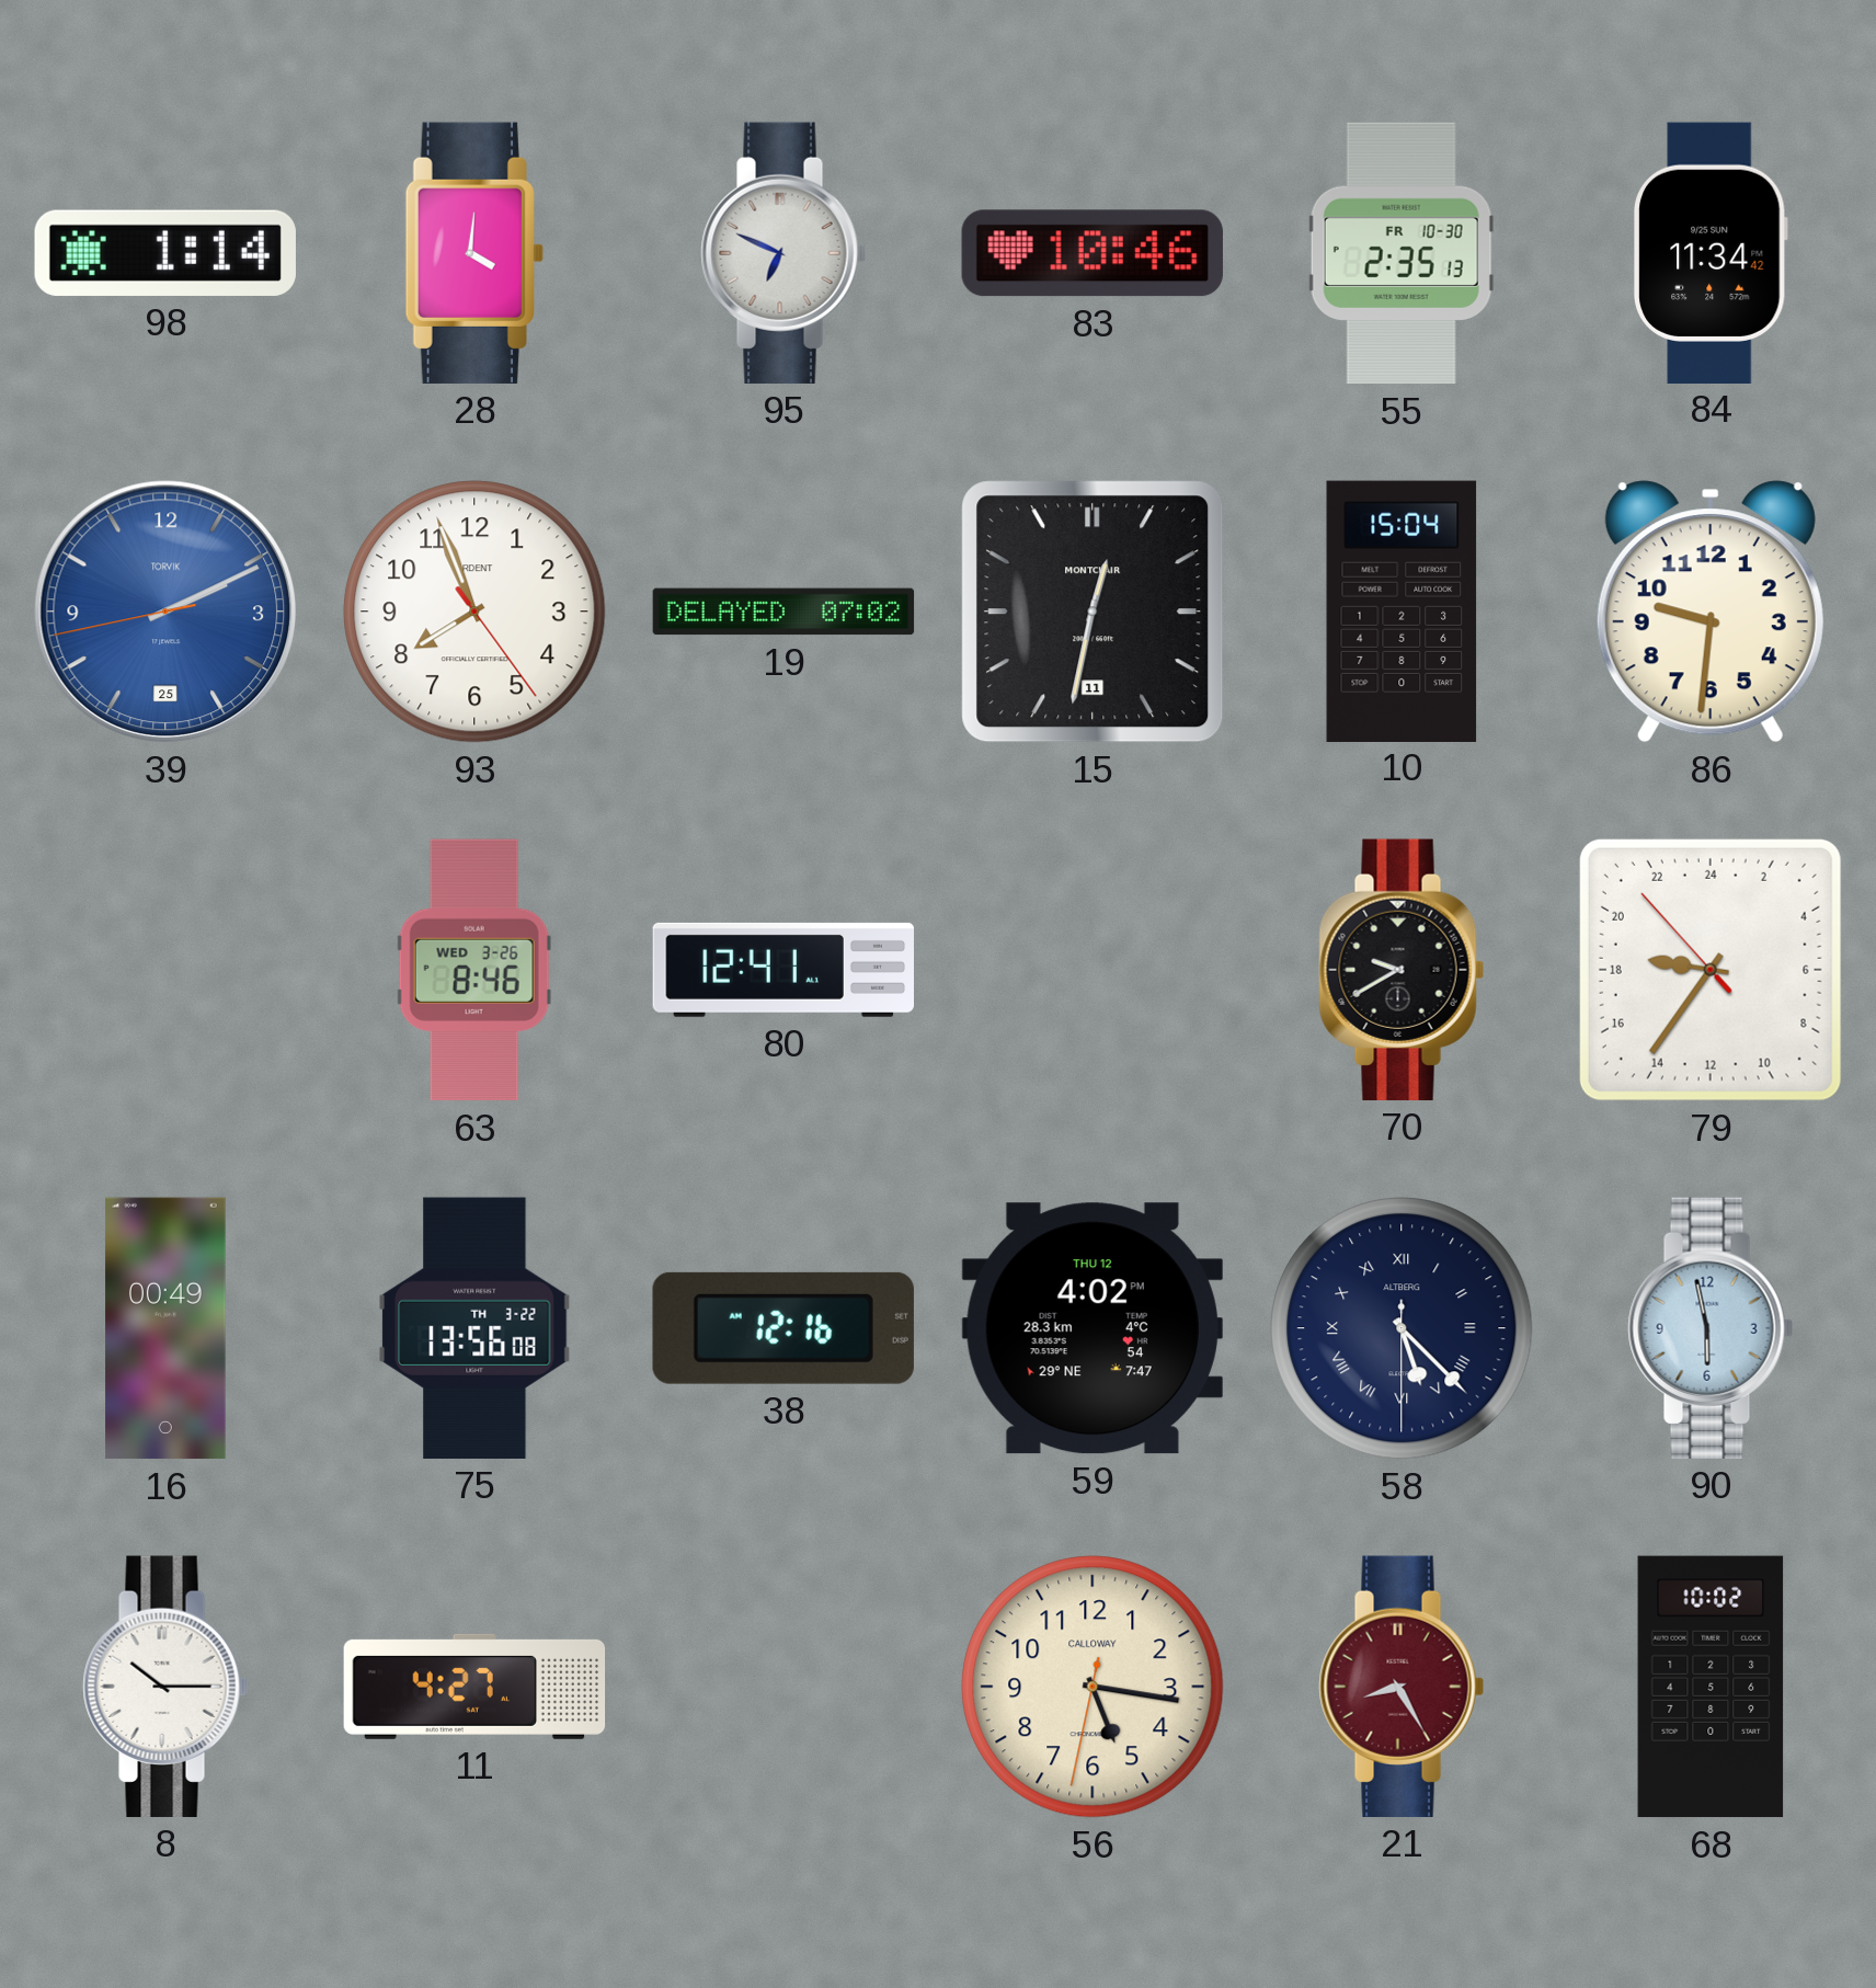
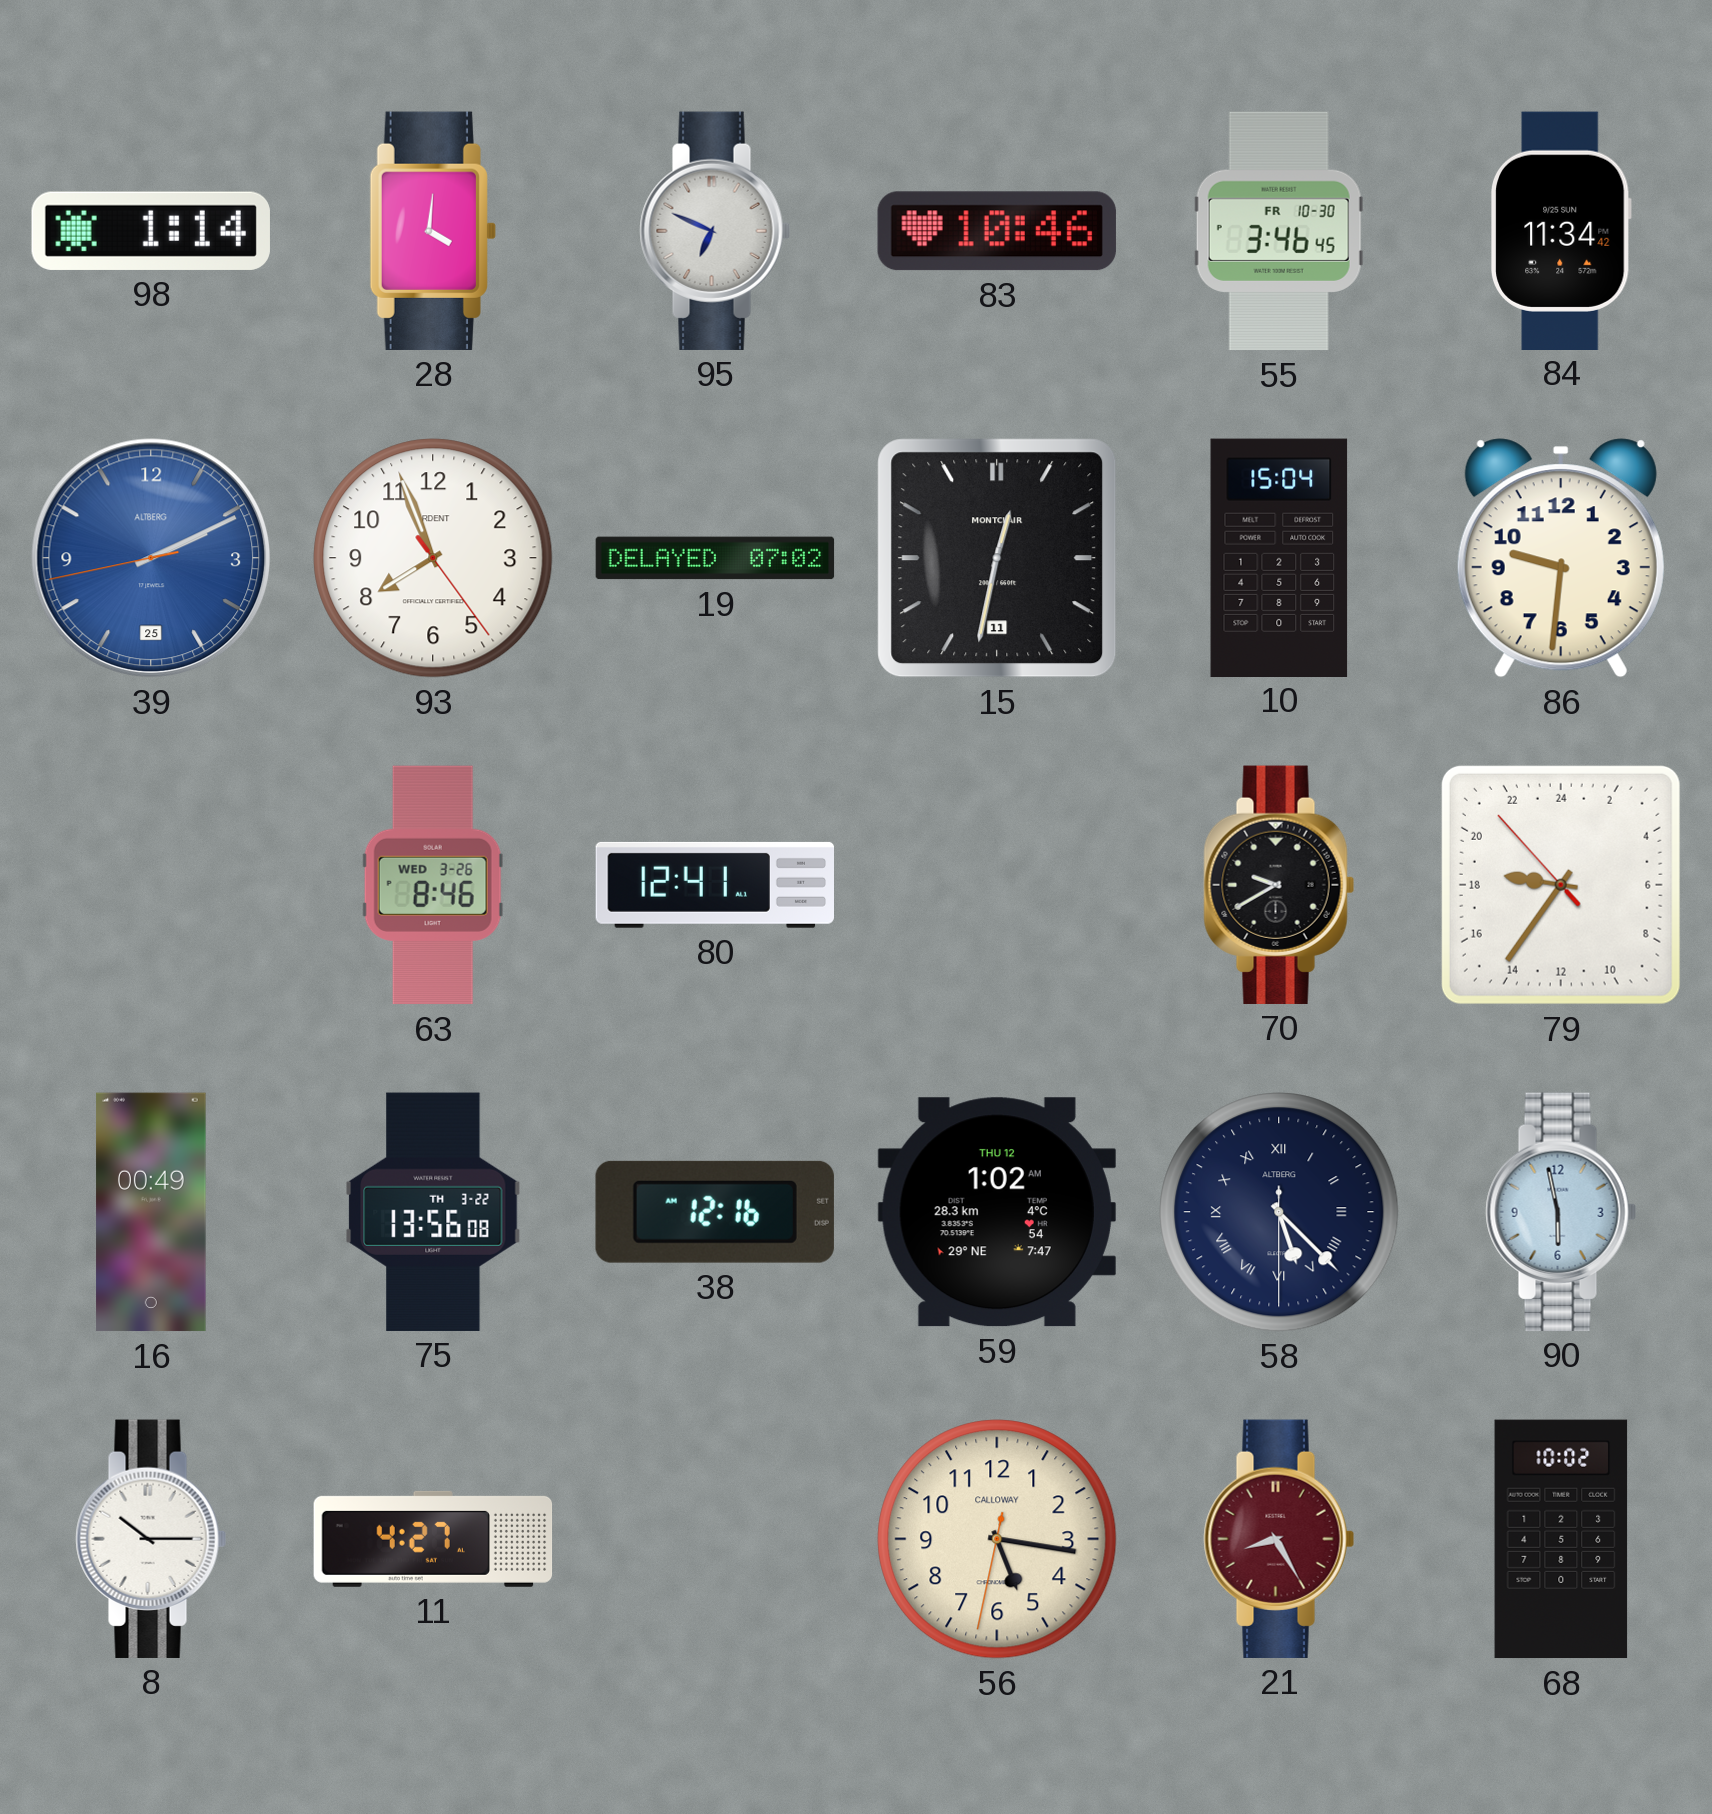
55: 2:35 -> 3:46
39 brand: TORVIK -> ALTBERG
59: 4:02 -> 1:02
